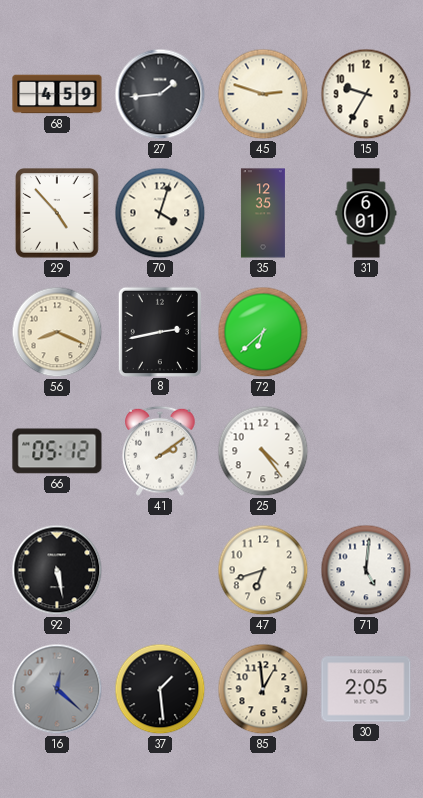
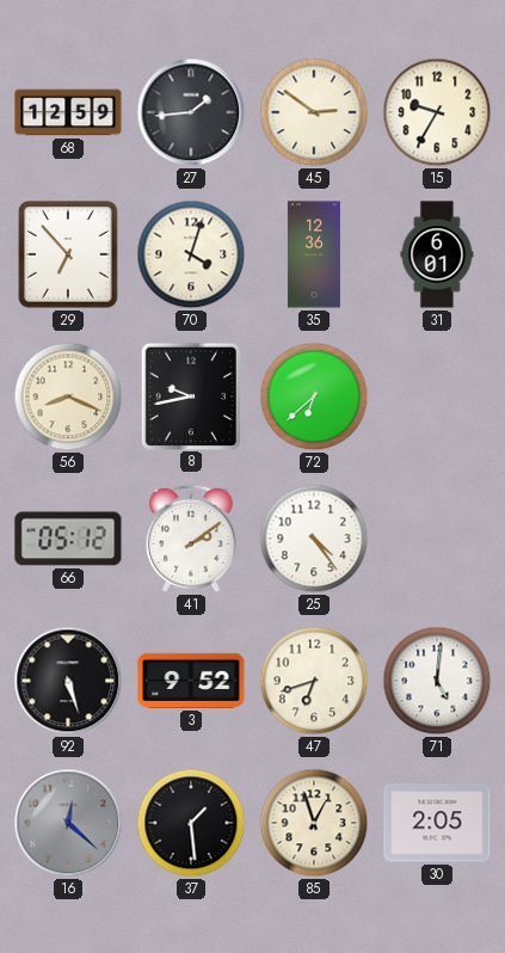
68: 4:59 -> 12:59
45: 2:48 -> 2:51
29: 4:53 -> 6:53
35: 12:35 -> 12:36
8: 2:43 -> 9:43
92: 5:28 -> 5:27
3: none -> 9:52
85: 12:59 -> 12:57
